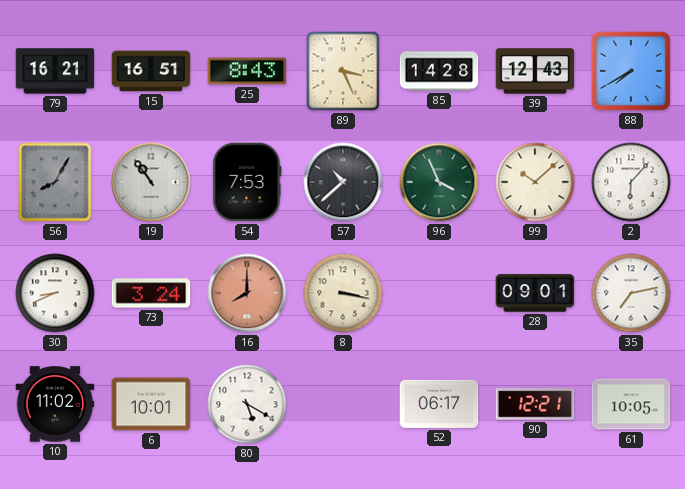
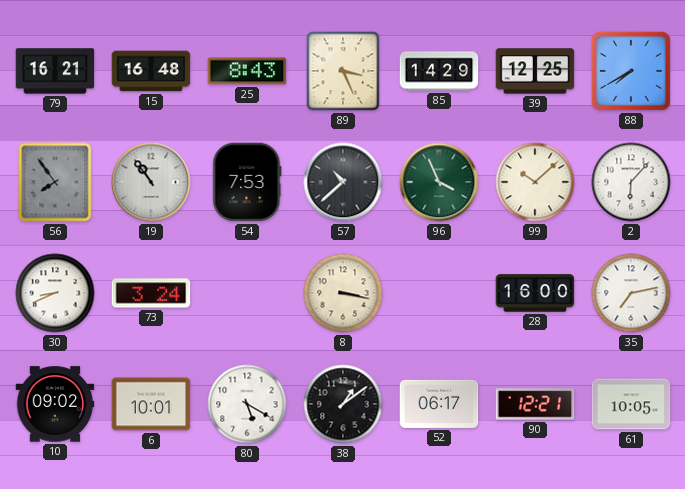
15: 16:51 -> 16:48
85: 14:28 -> 14:29
39: 12:43 -> 12:25
56: 8:05 -> 7:54
16: 8:00 -> none
28: 09:01 -> 16:00
10: 11:02 -> 09:02
38: none -> 1:09
